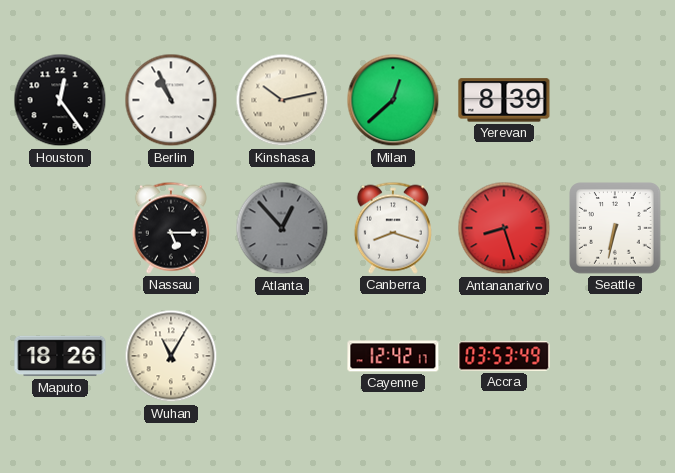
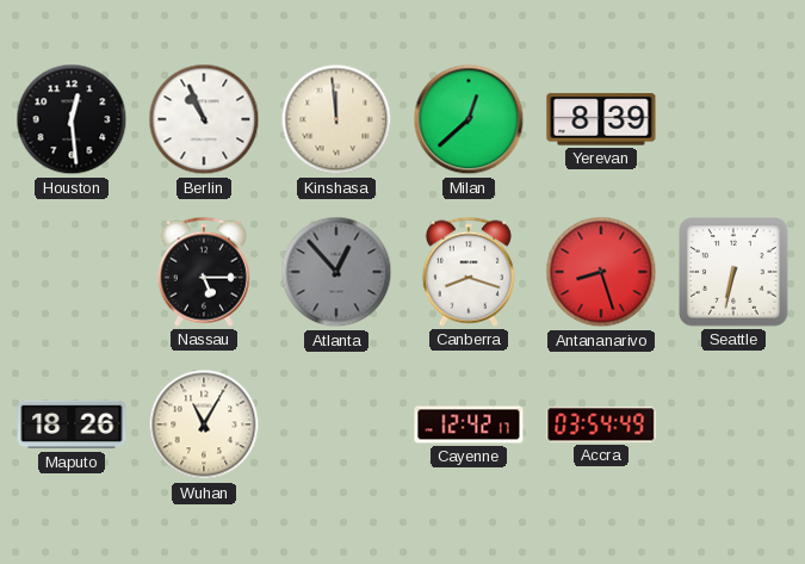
Houston: 12:24 -> 12:29
Kinshasa: 10:13 -> 11:59
Accra: 03:53 -> 03:54
